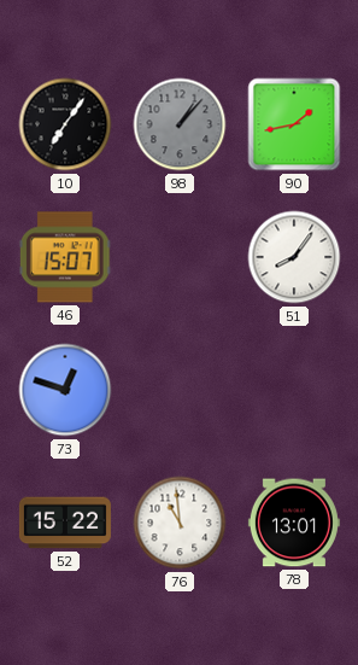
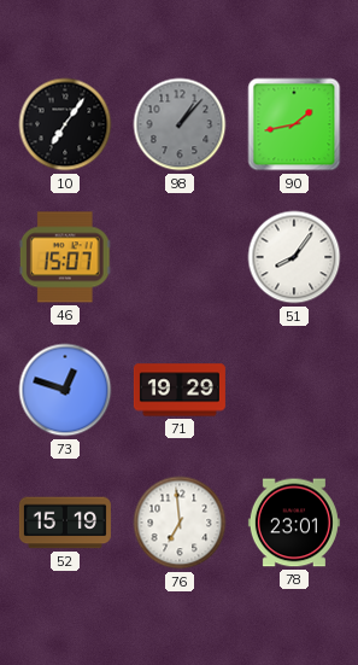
71: none -> 19:29
52: 15:22 -> 15:19
76: 10:59 -> 6:59
78: 13:01 -> 23:01
